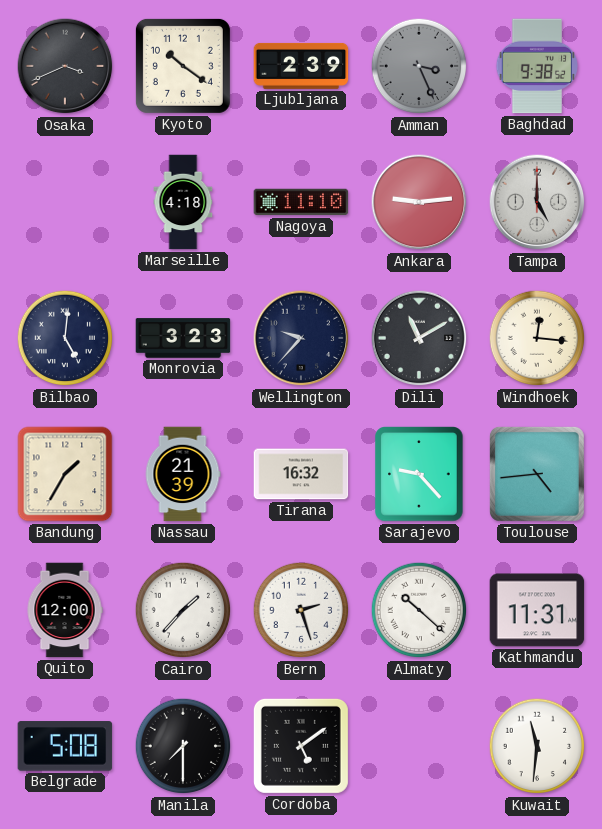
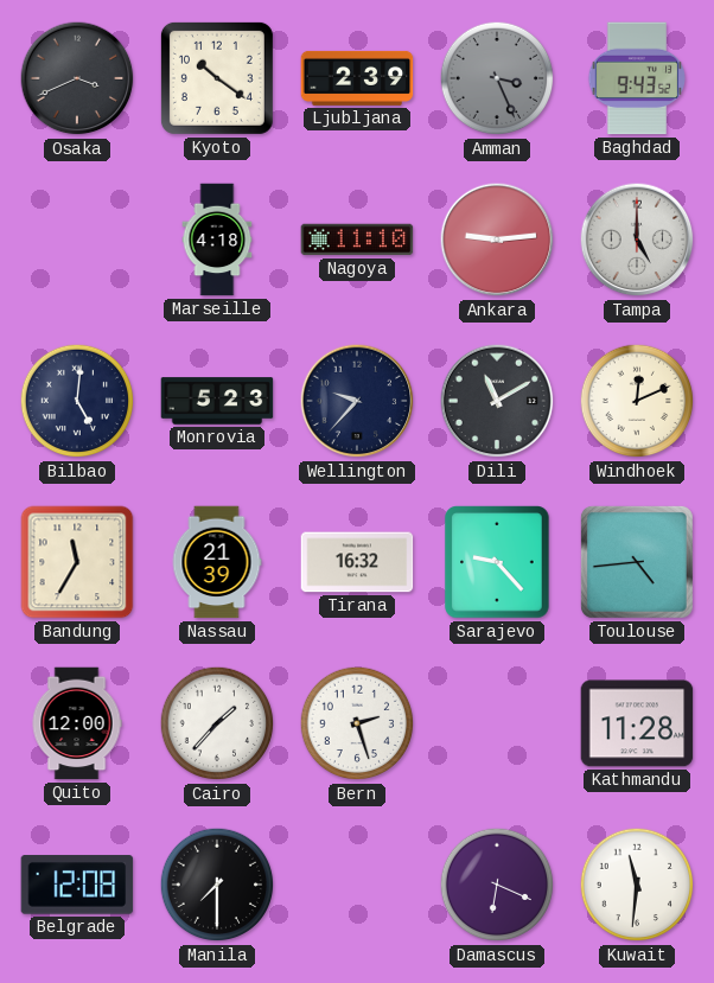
Baghdad: 9:38 -> 9:43
Monrovia: 3:23 -> 5:23
Windhoek: 12:16 -> 12:11
Bandung: 1:35 -> 11:35
Almaty: 10:22 -> none
Kathmandu: 11:31 -> 11:28
Belgrade: 5:08 -> 12:08
Cordoba: 5:09 -> none
Damascus: none -> 6:19
